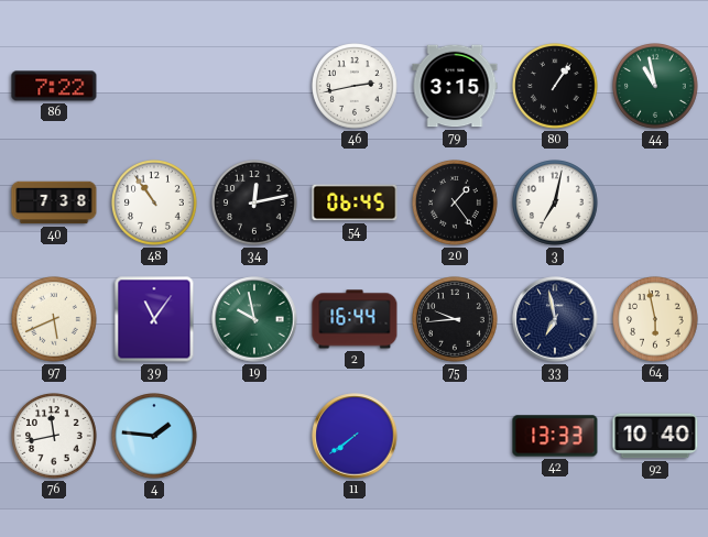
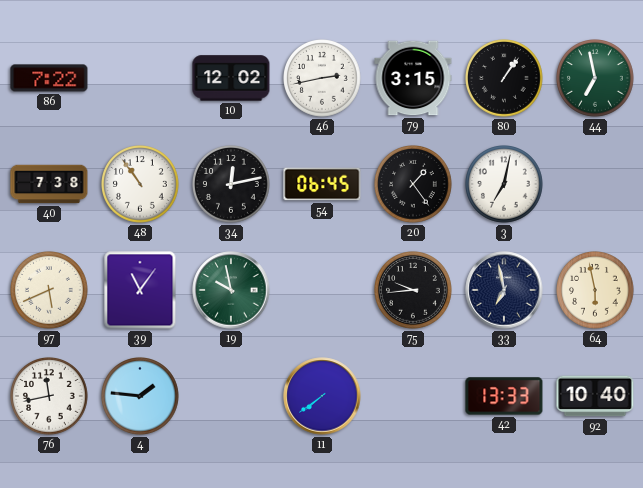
10: none -> 12:02
44: 10:58 -> 6:58
2: 16:44 -> none
